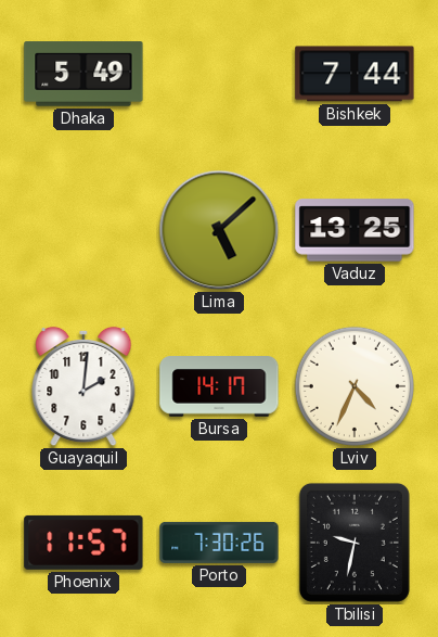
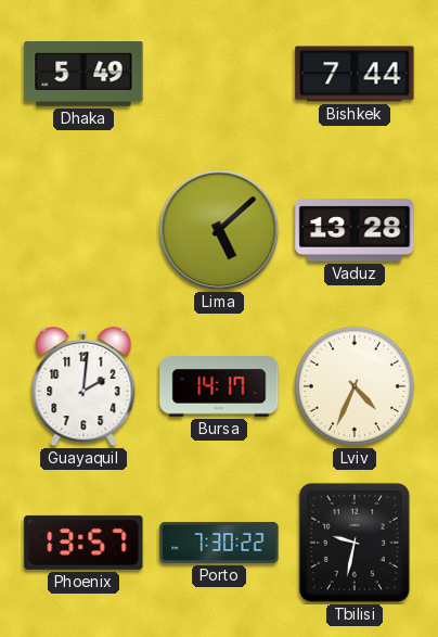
Vaduz: 13:25 -> 13:28
Phoenix: 11:57 -> 13:57
Porto: 7:30:26 -> 7:30:22
